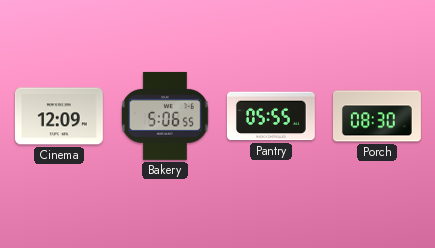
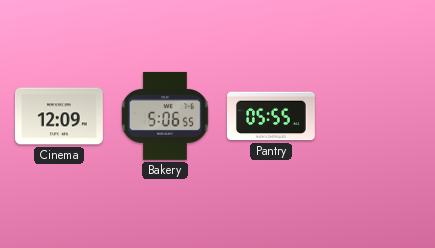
Porch: 08:30 -> none
